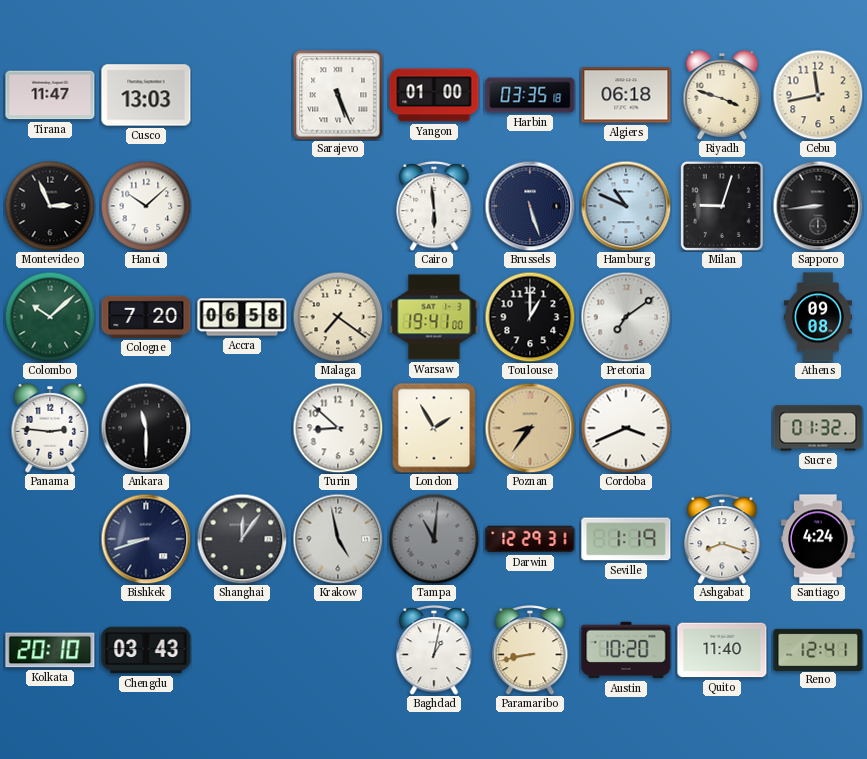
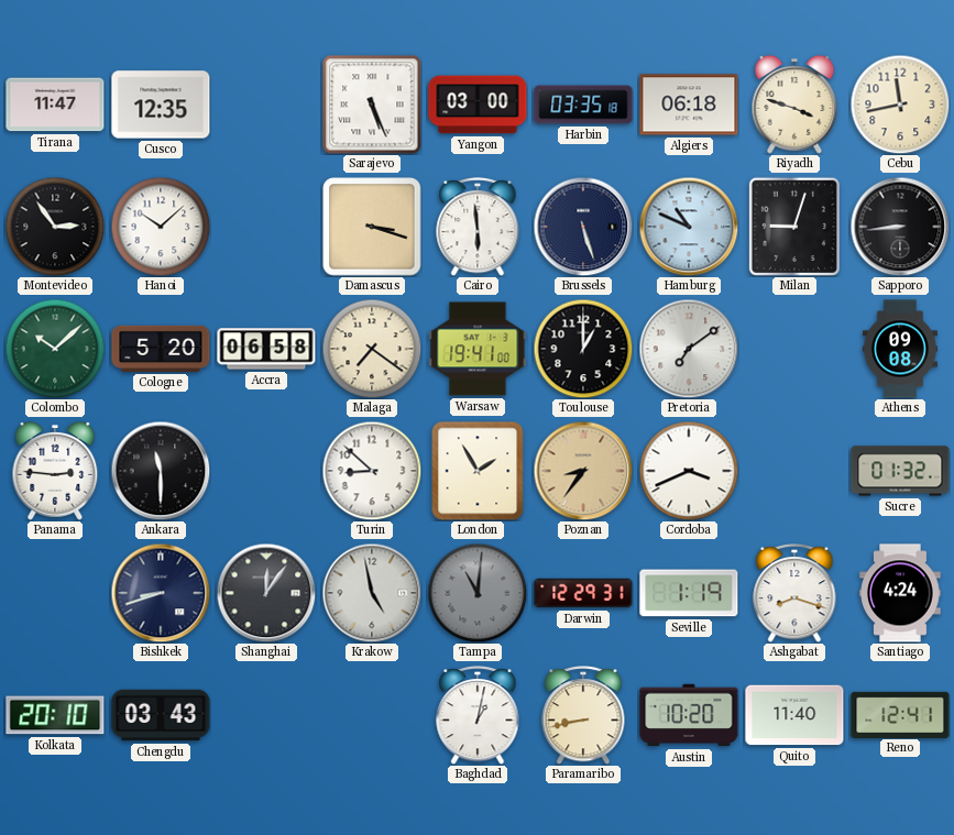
Cusco: 13:03 -> 12:35
Yangon: 01:00 -> 03:00
Montevideo: 2:56 -> 2:54
Damascus: none -> 3:18
Cologne: 7:20 -> 5:20
